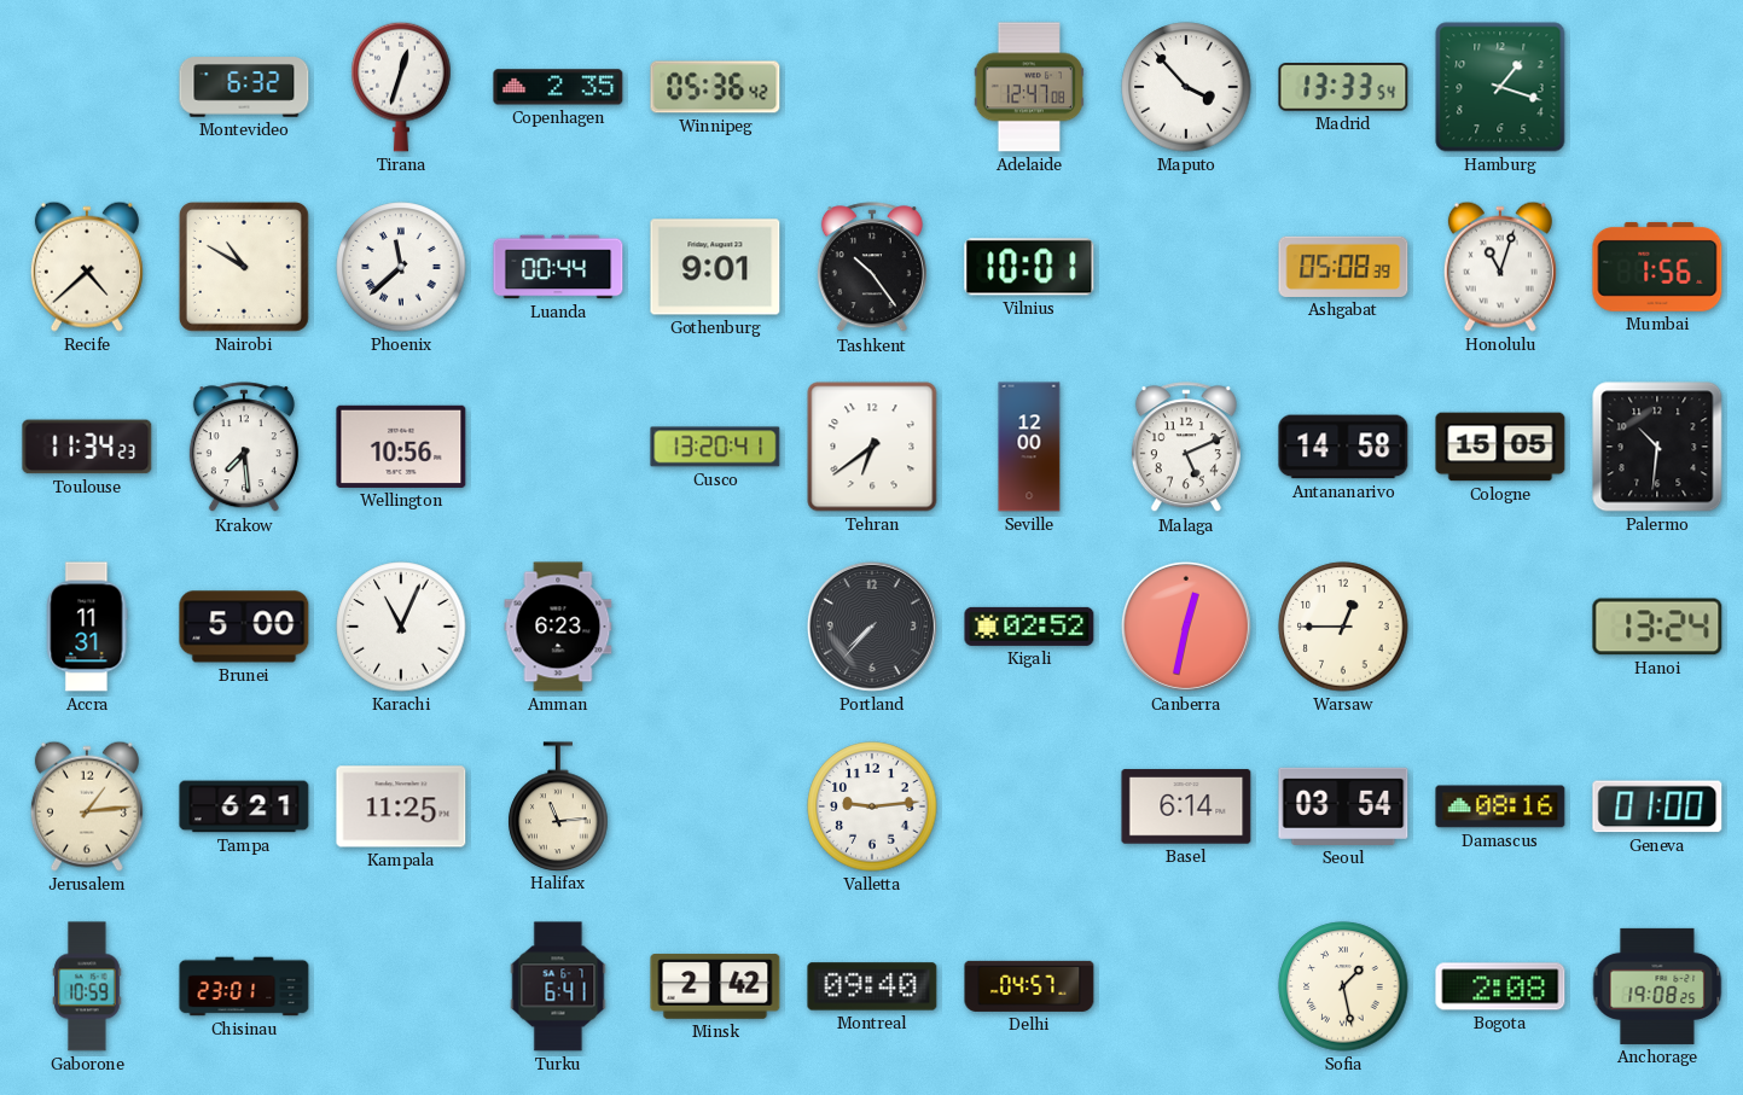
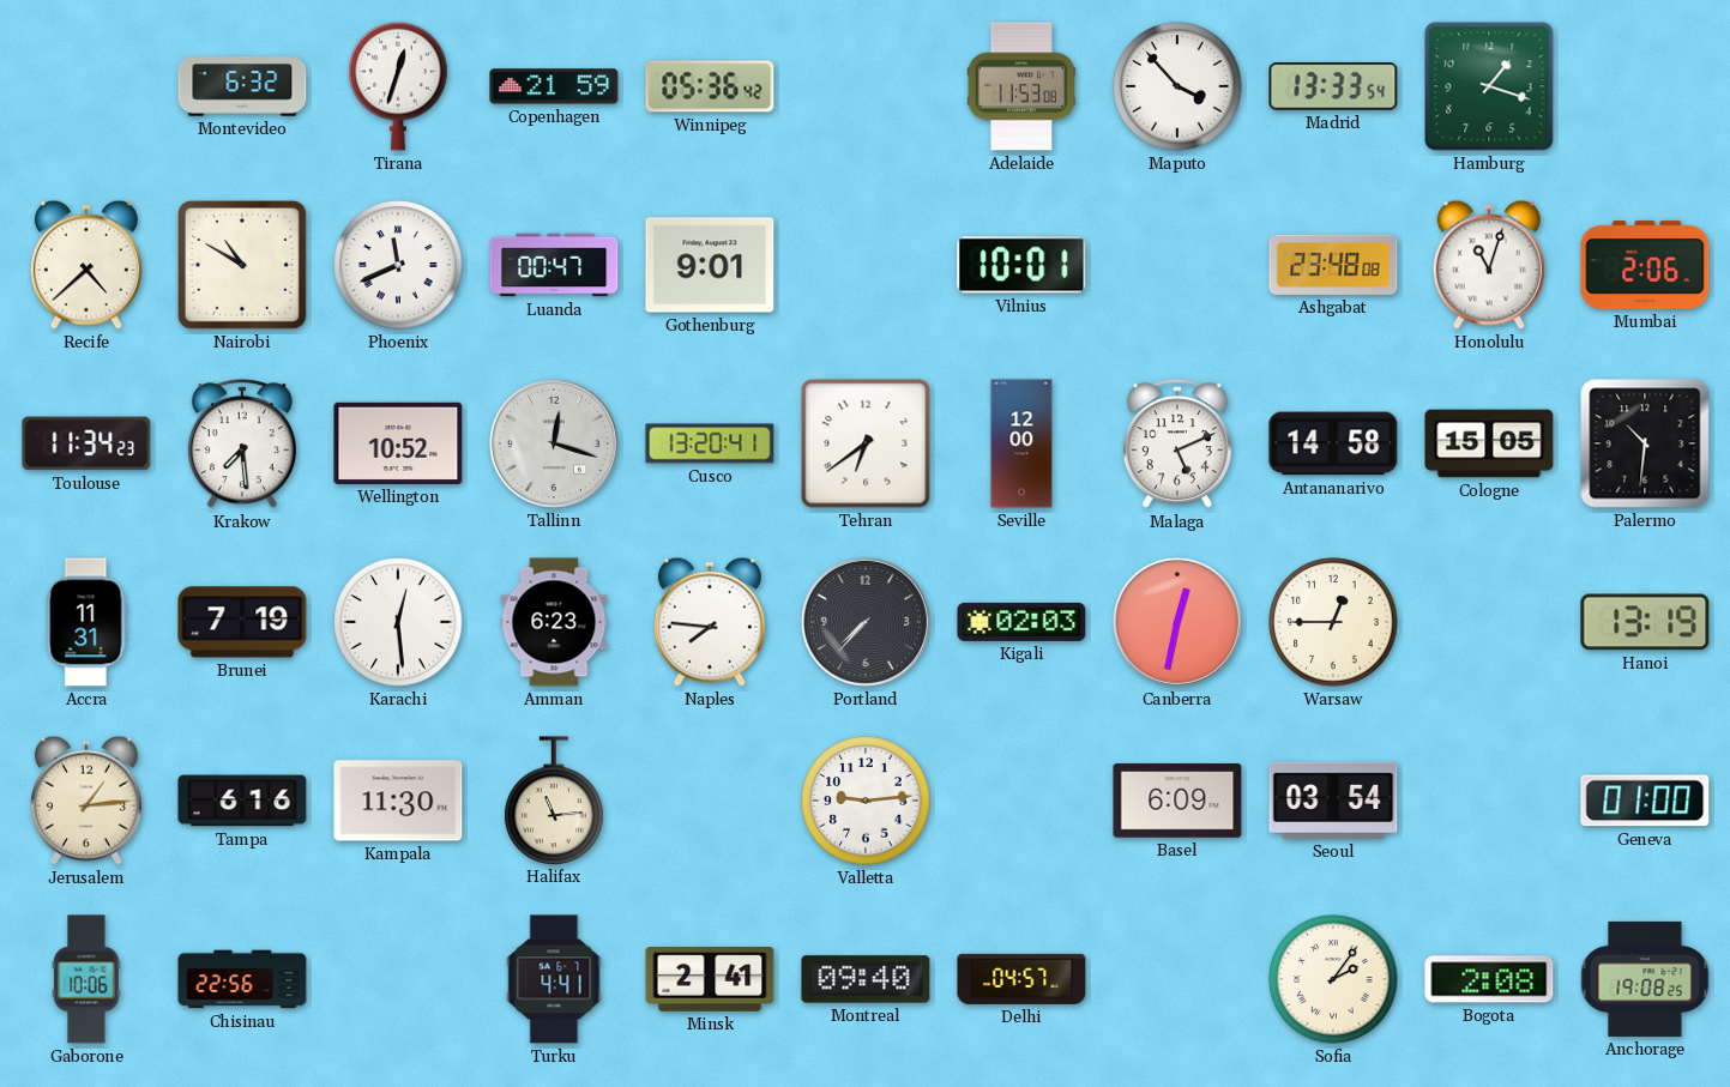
Copenhagen: 2:35 -> 21:59
Adelaide: 12:47 -> 11:53
Phoenix: 11:38 -> 11:41
Luanda: 00:44 -> 00:47
Tashkent: 10:24 -> none
Ashgabat: 05:08 -> 23:48
Mumbai: 1:56 -> 2:06
Wellington: 10:56 -> 10:52
Tallinn: none -> 12:18
Brunei: 5:00 -> 7:19
Karachi: 11:04 -> 12:29
Naples: none -> 7:46
Kigali: 02:52 -> 02:03
Hanoi: 13:24 -> 13:19
Tampa: 6:21 -> 6:16
Kampala: 11:25 -> 11:30
Basel: 6:14 -> 6:09
Damascus: 08:16 -> none
Gaborone: 10:59 -> 10:06
Chisinau: 23:01 -> 22:56
Turku: 6:41 -> 4:41
Minsk: 2:42 -> 2:41
Sofia: 1:28 -> 2:06
